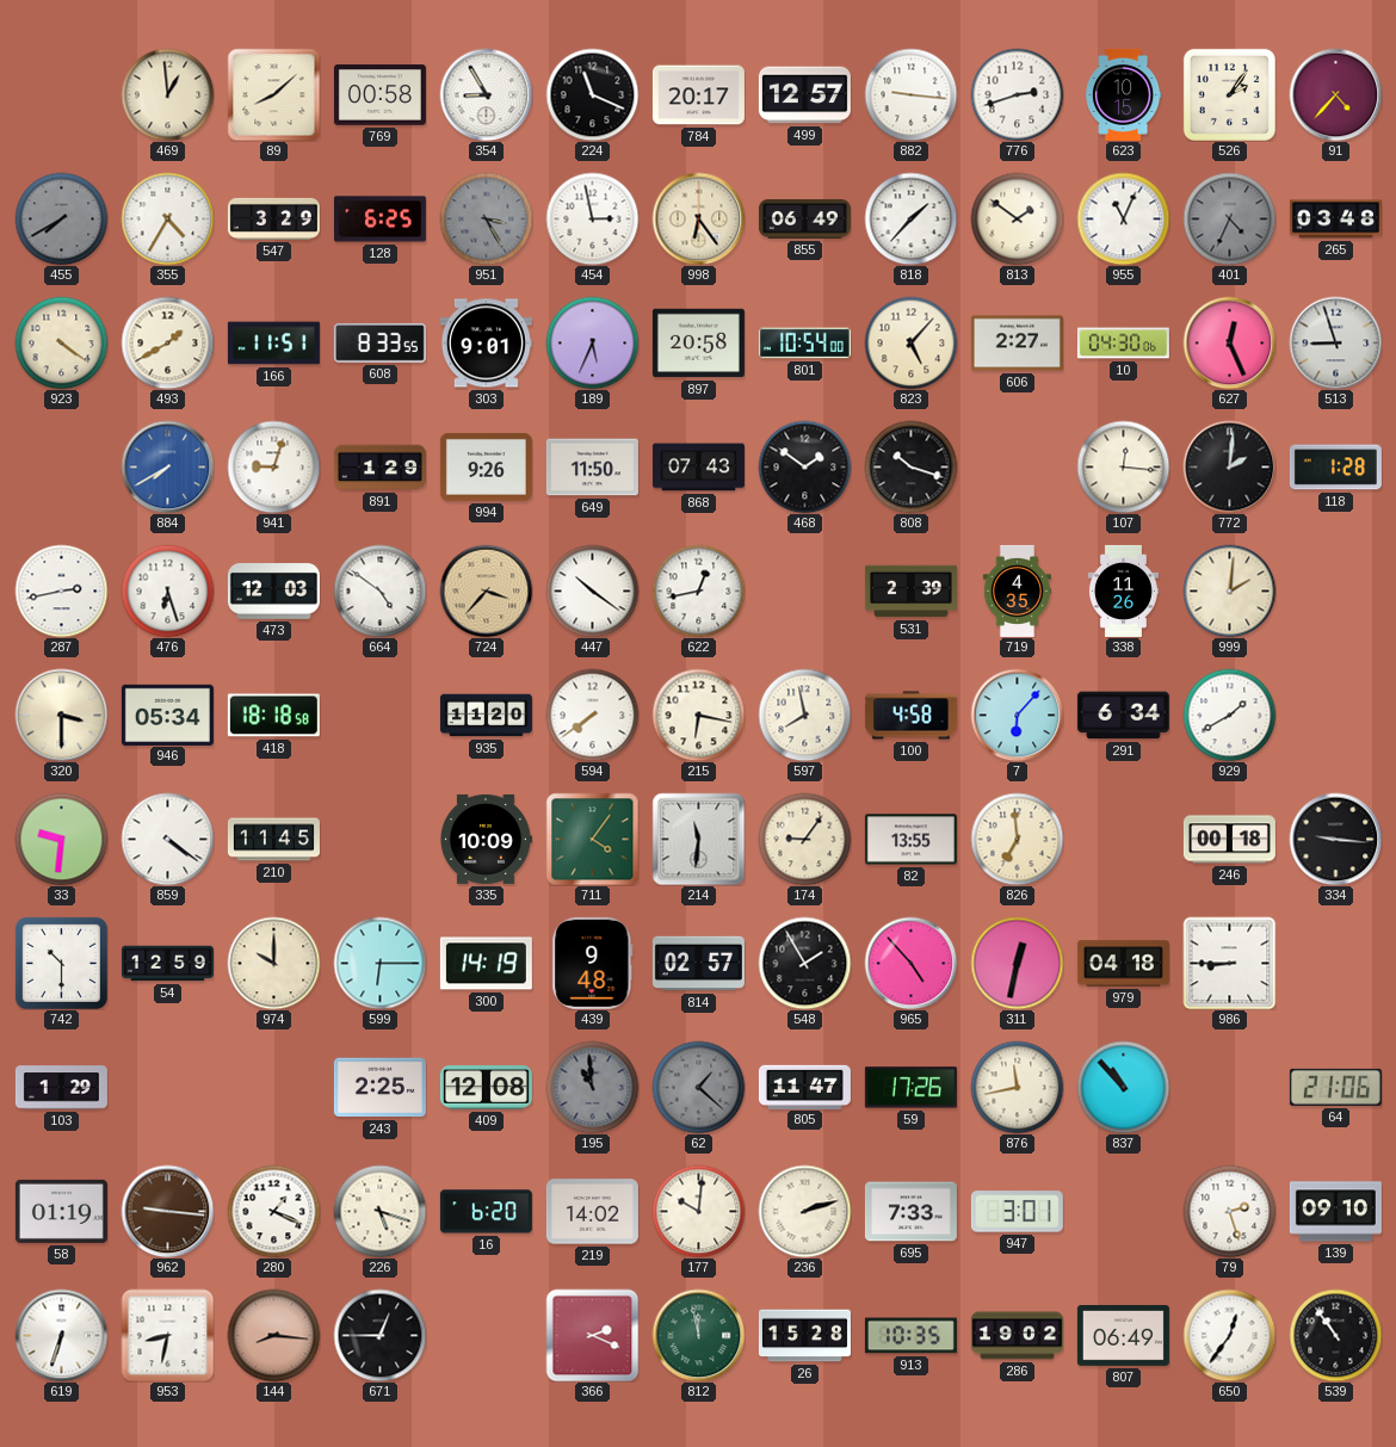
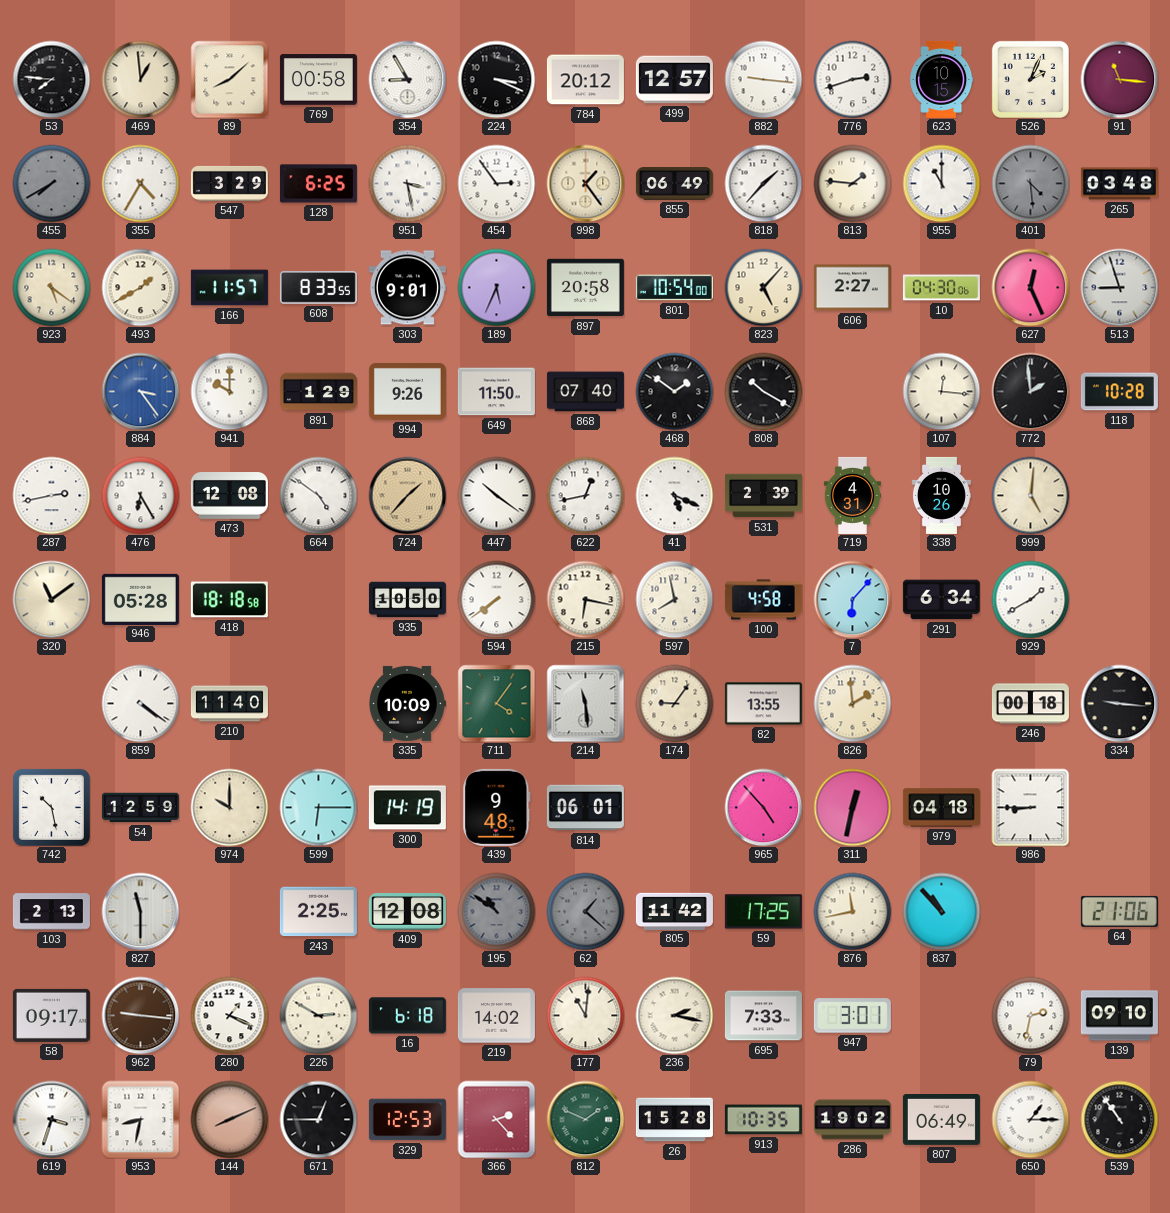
53: none -> 7:46
224: 11:19 -> 3:19
784: 20:17 -> 20:12
526: 2:06 -> 2:04
91: 4:37 -> 11:16
951: 3:25 -> 3:28
951 dial: grey -> white
454: 2:58 -> 2:54
998: 6:24 -> 1:24
813: 1:51 -> 1:46
955: 11:04 -> 11:00
401: 4:34 -> 4:29
923: 4:21 -> 5:21
166: 11:51 -> 11:57
884: 7:40 -> 3:24
941: 9:03 -> 10:00
868: 07:43 -> 07:40
808: 10:18 -> 10:20
772: 2:01 -> 1:59
118: 1:28 -> 10:28
476: 6:27 -> 6:25
473: 12:03 -> 12:08
724: 3:37 -> 1:37
41: none -> 5:19
719: 4:35 -> 4:31
338: 11:26 -> 10:26
999: 2:01 -> 5:01
320: 3:30 -> 11:09
946: 05:34 -> 05:28
935: 11:20 -> 10:50
33: 9:31 -> none
210: 11:45 -> 11:40
214: 11:31 -> 11:29
826: 6:59 -> 1:59
742: 10:30 -> 10:28
814: 02:57 -> 06:01
548: 1:55 -> none
103: 1:29 -> 2:13
827: none -> 11:30
195: 10:59 -> 10:51
805: 11:47 -> 11:42
59: 17:26 -> 17:25
58: 01:19 -> 09:17
226: 5:18 -> 2:50
16: 6:20 -> 6:18
177: 10:01 -> 11:01
236: 2:12 -> 2:17
79: 2:27 -> 2:32
619: 6:33 -> 3:33
144: 8:16 -> 8:11
329: none -> 12:53
366: 2:19 -> 2:23
812: 11:58 -> 1:49
650: 12:36 -> 1:15
